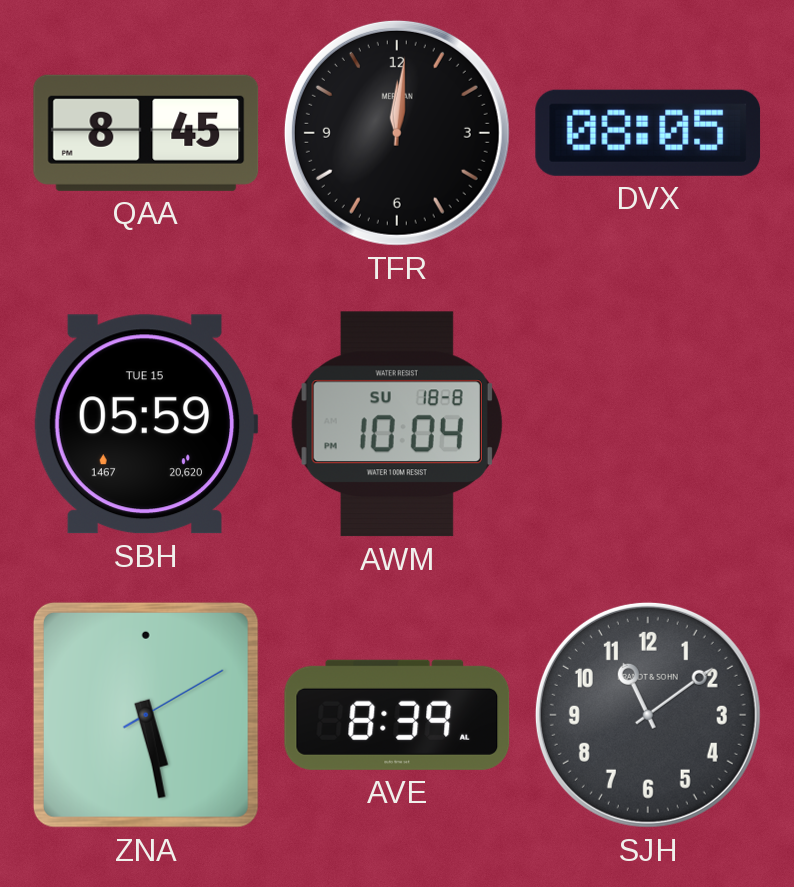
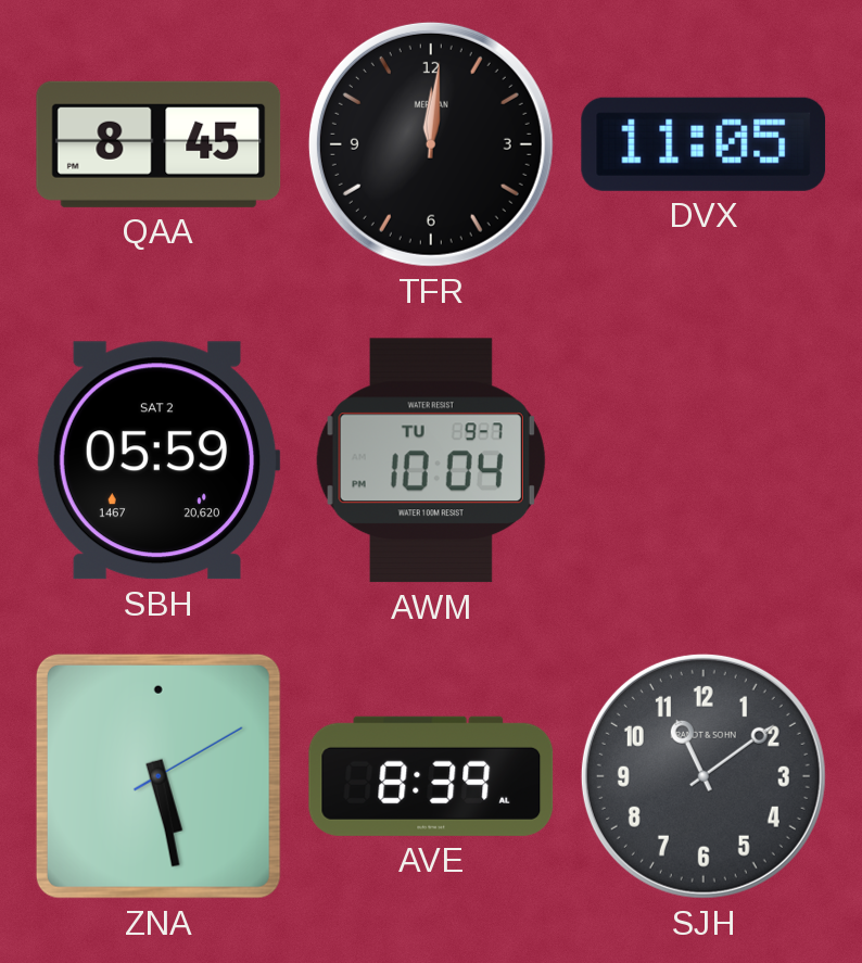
DVX: 08:05 -> 11:05
SBH date: TUE 15 -> SAT 2
AWM date: SU 18-8 -> TU 9-7
